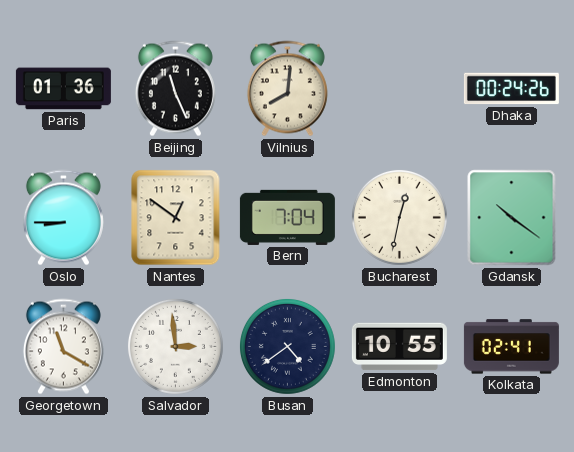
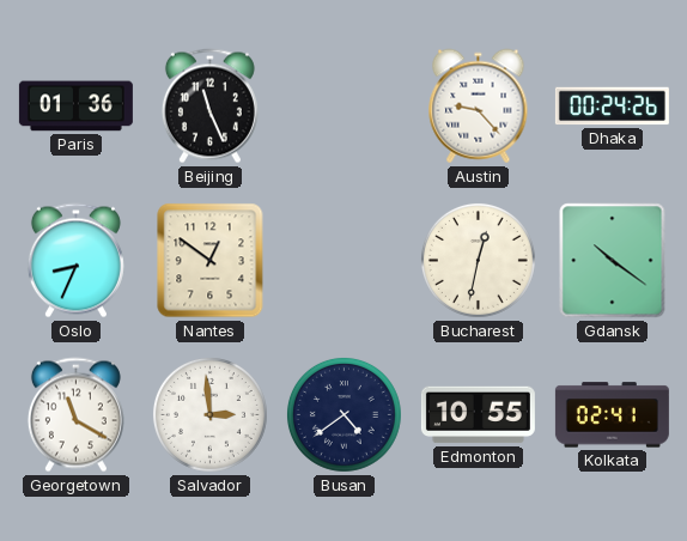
Vilnius: 8:01 -> none
Austin: none -> 9:23
Oslo: 8:45 -> 8:34
Bern: 7:04 -> none
